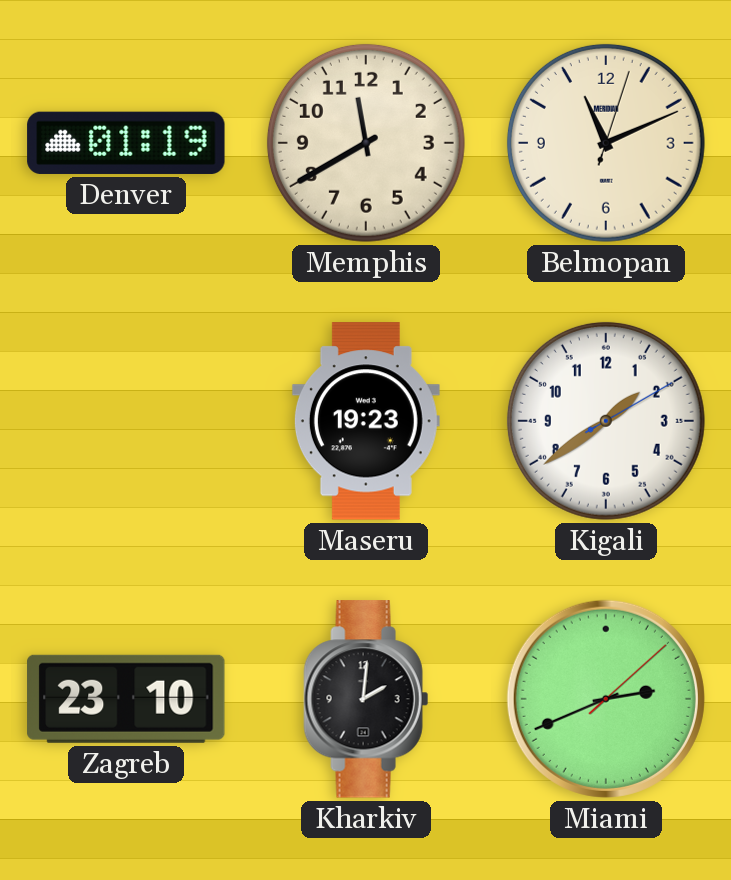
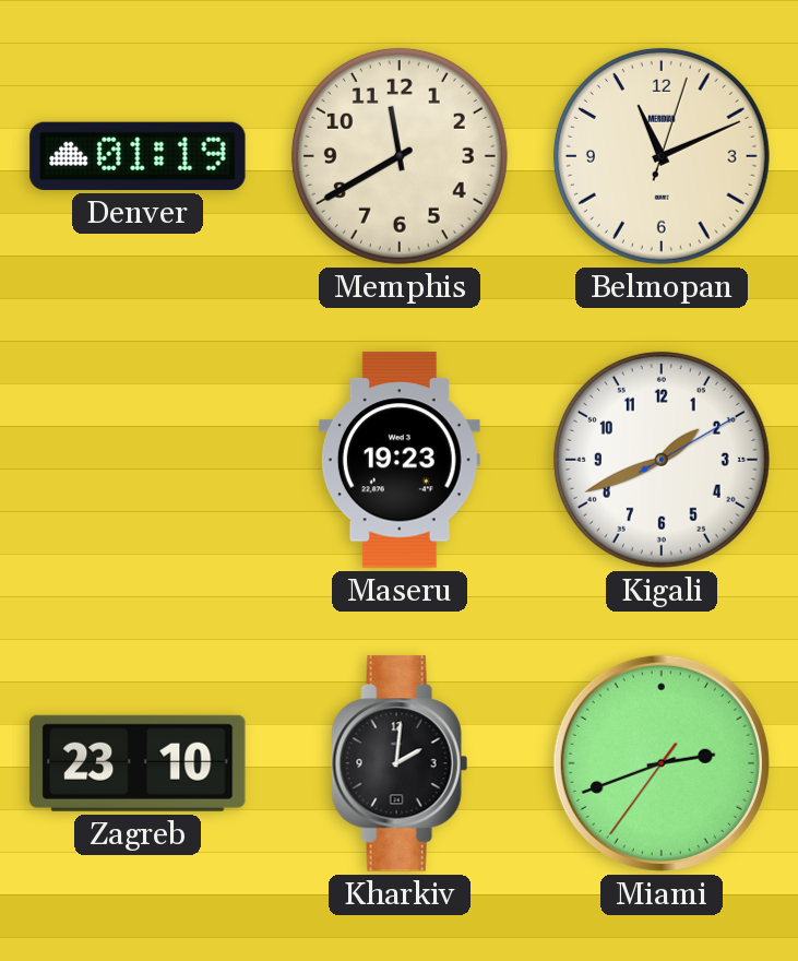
Kigali: 1:39 -> 1:41
Miami: 2:41:08 -> 2:41:36
